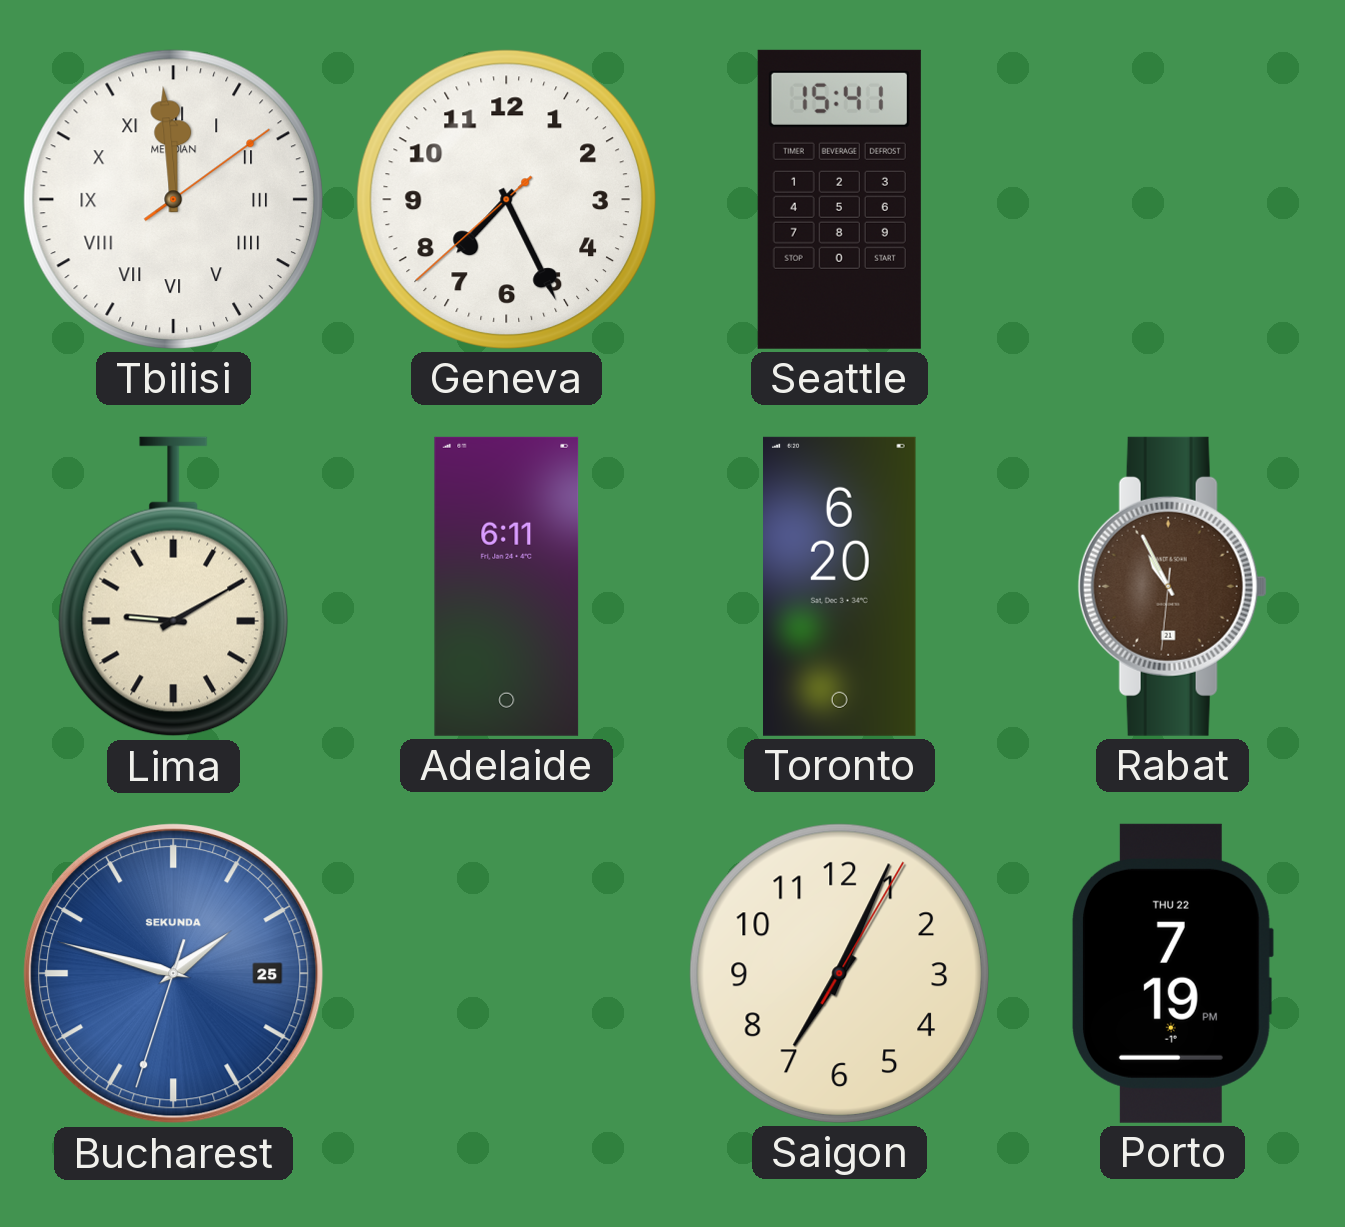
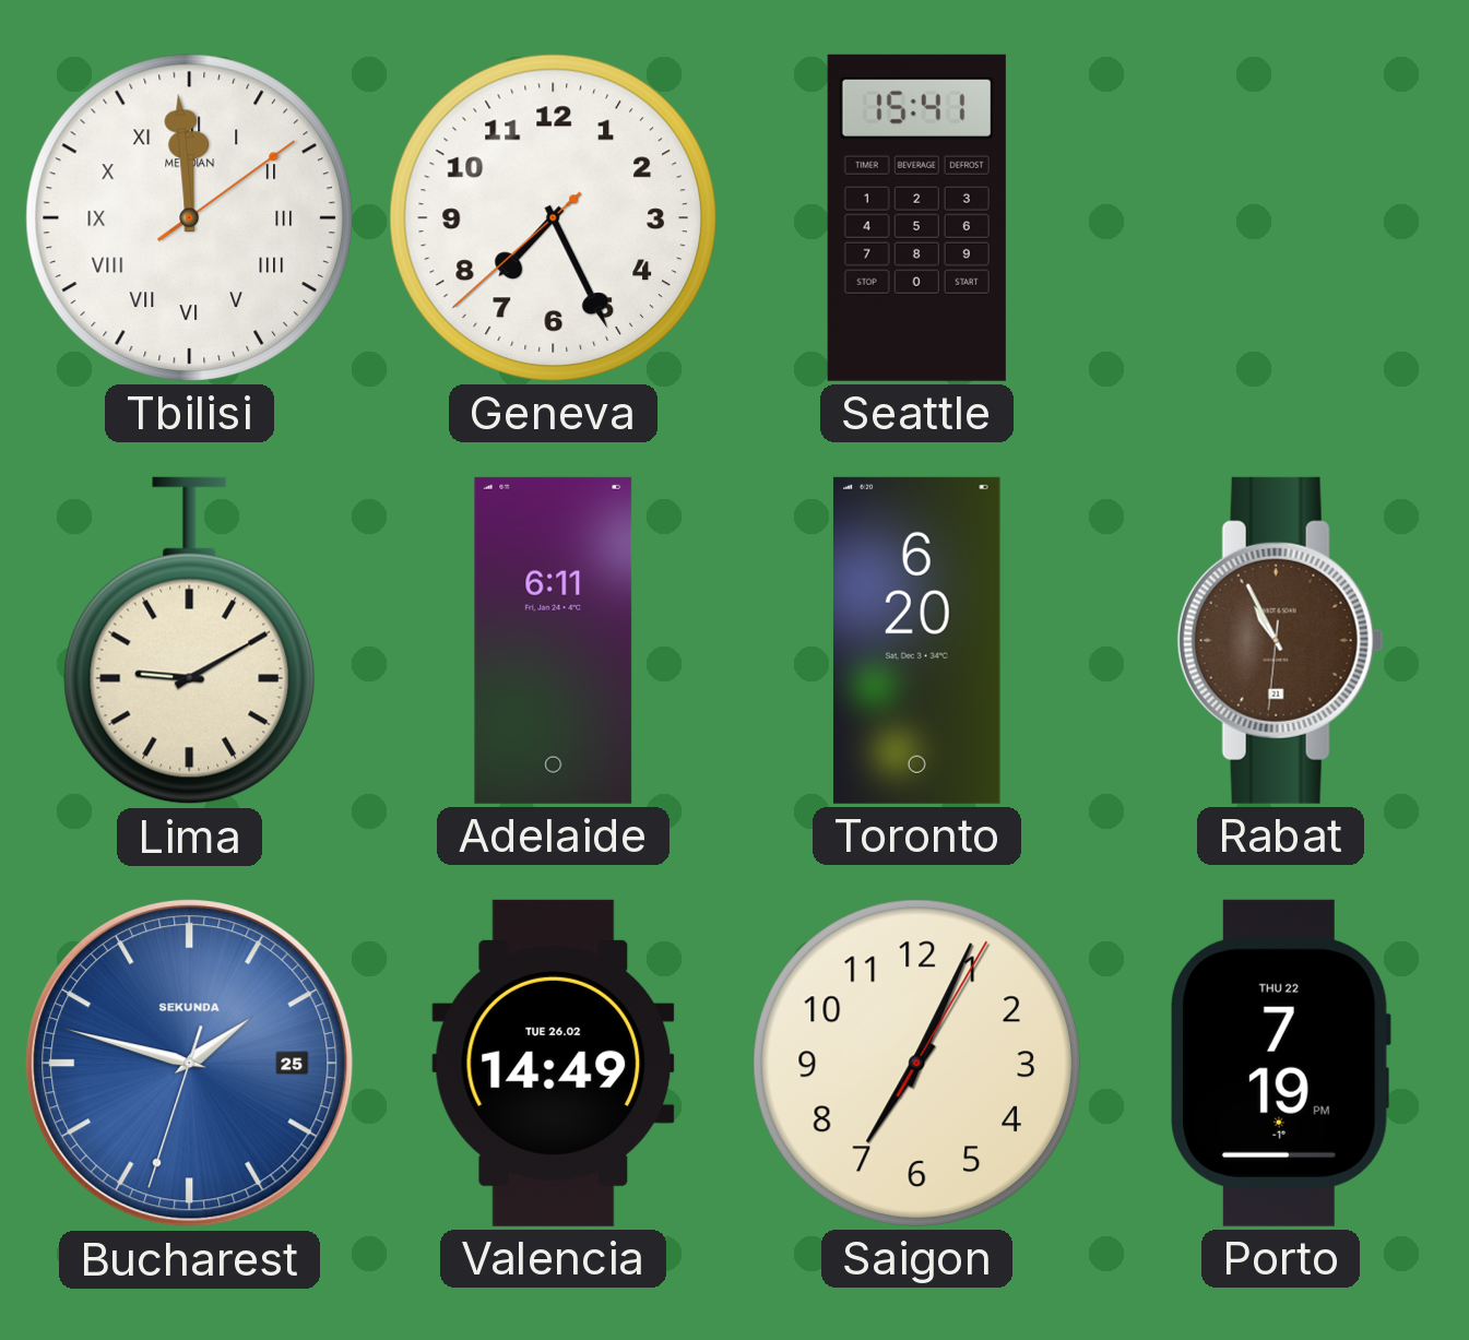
Valencia: none -> 14:49
